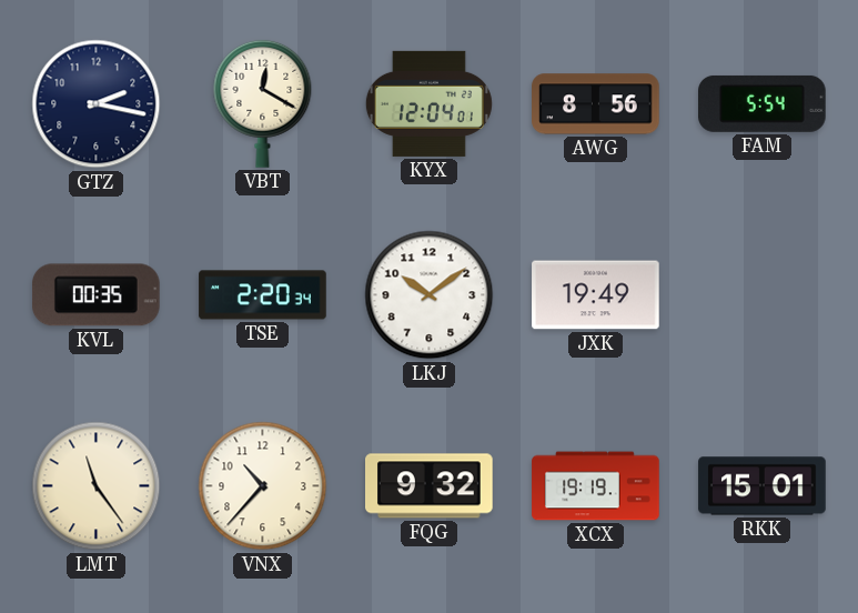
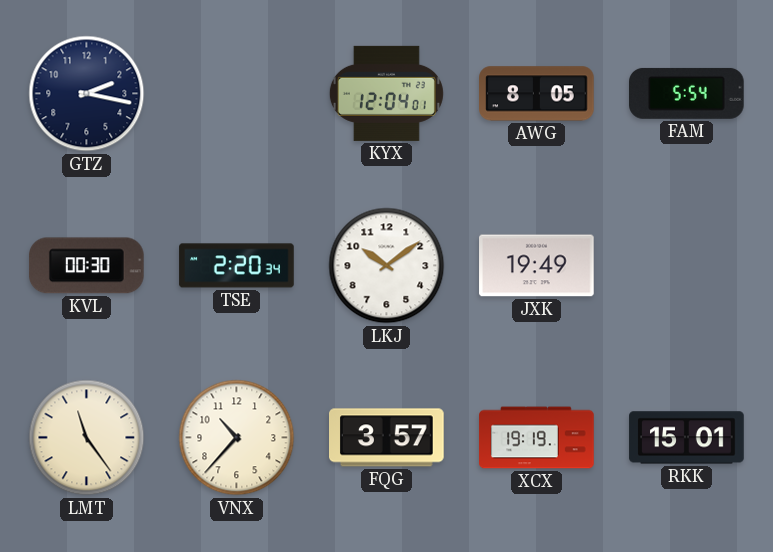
VBT: 12:20 -> none
AWG: 8:56 -> 8:05
KVL: 00:35 -> 00:30
FQG: 9:32 -> 3:57
